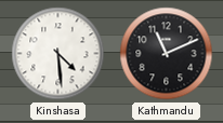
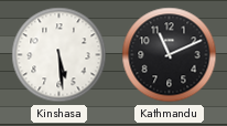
Kinshasa: 4:29 -> 5:29
